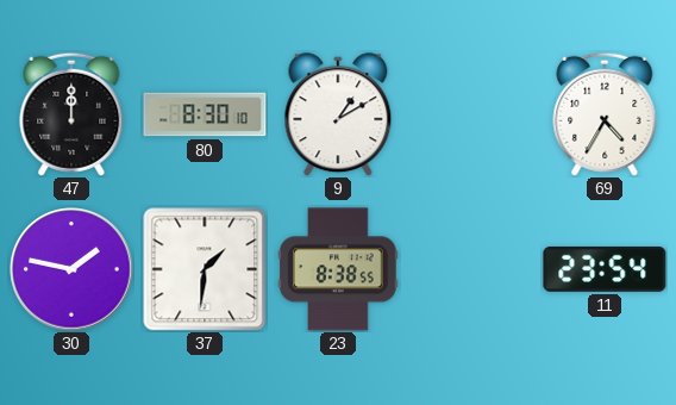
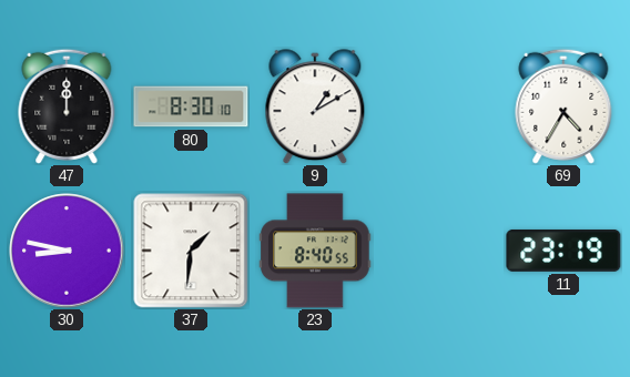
30: 1:47 -> 8:47
23: 8:38 -> 8:40
11: 23:54 -> 23:19
